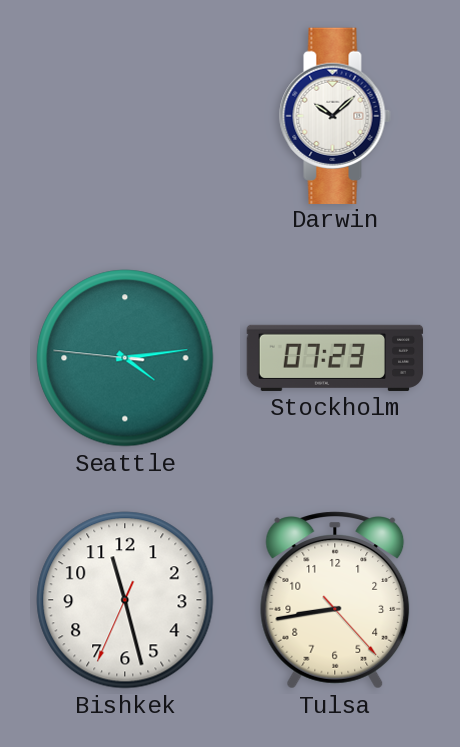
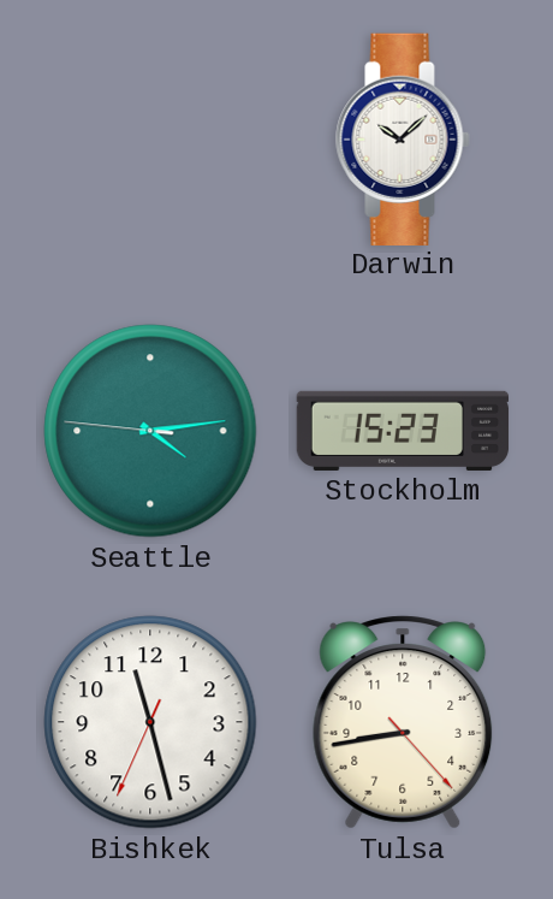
Stockholm: 07:23 -> 15:23
